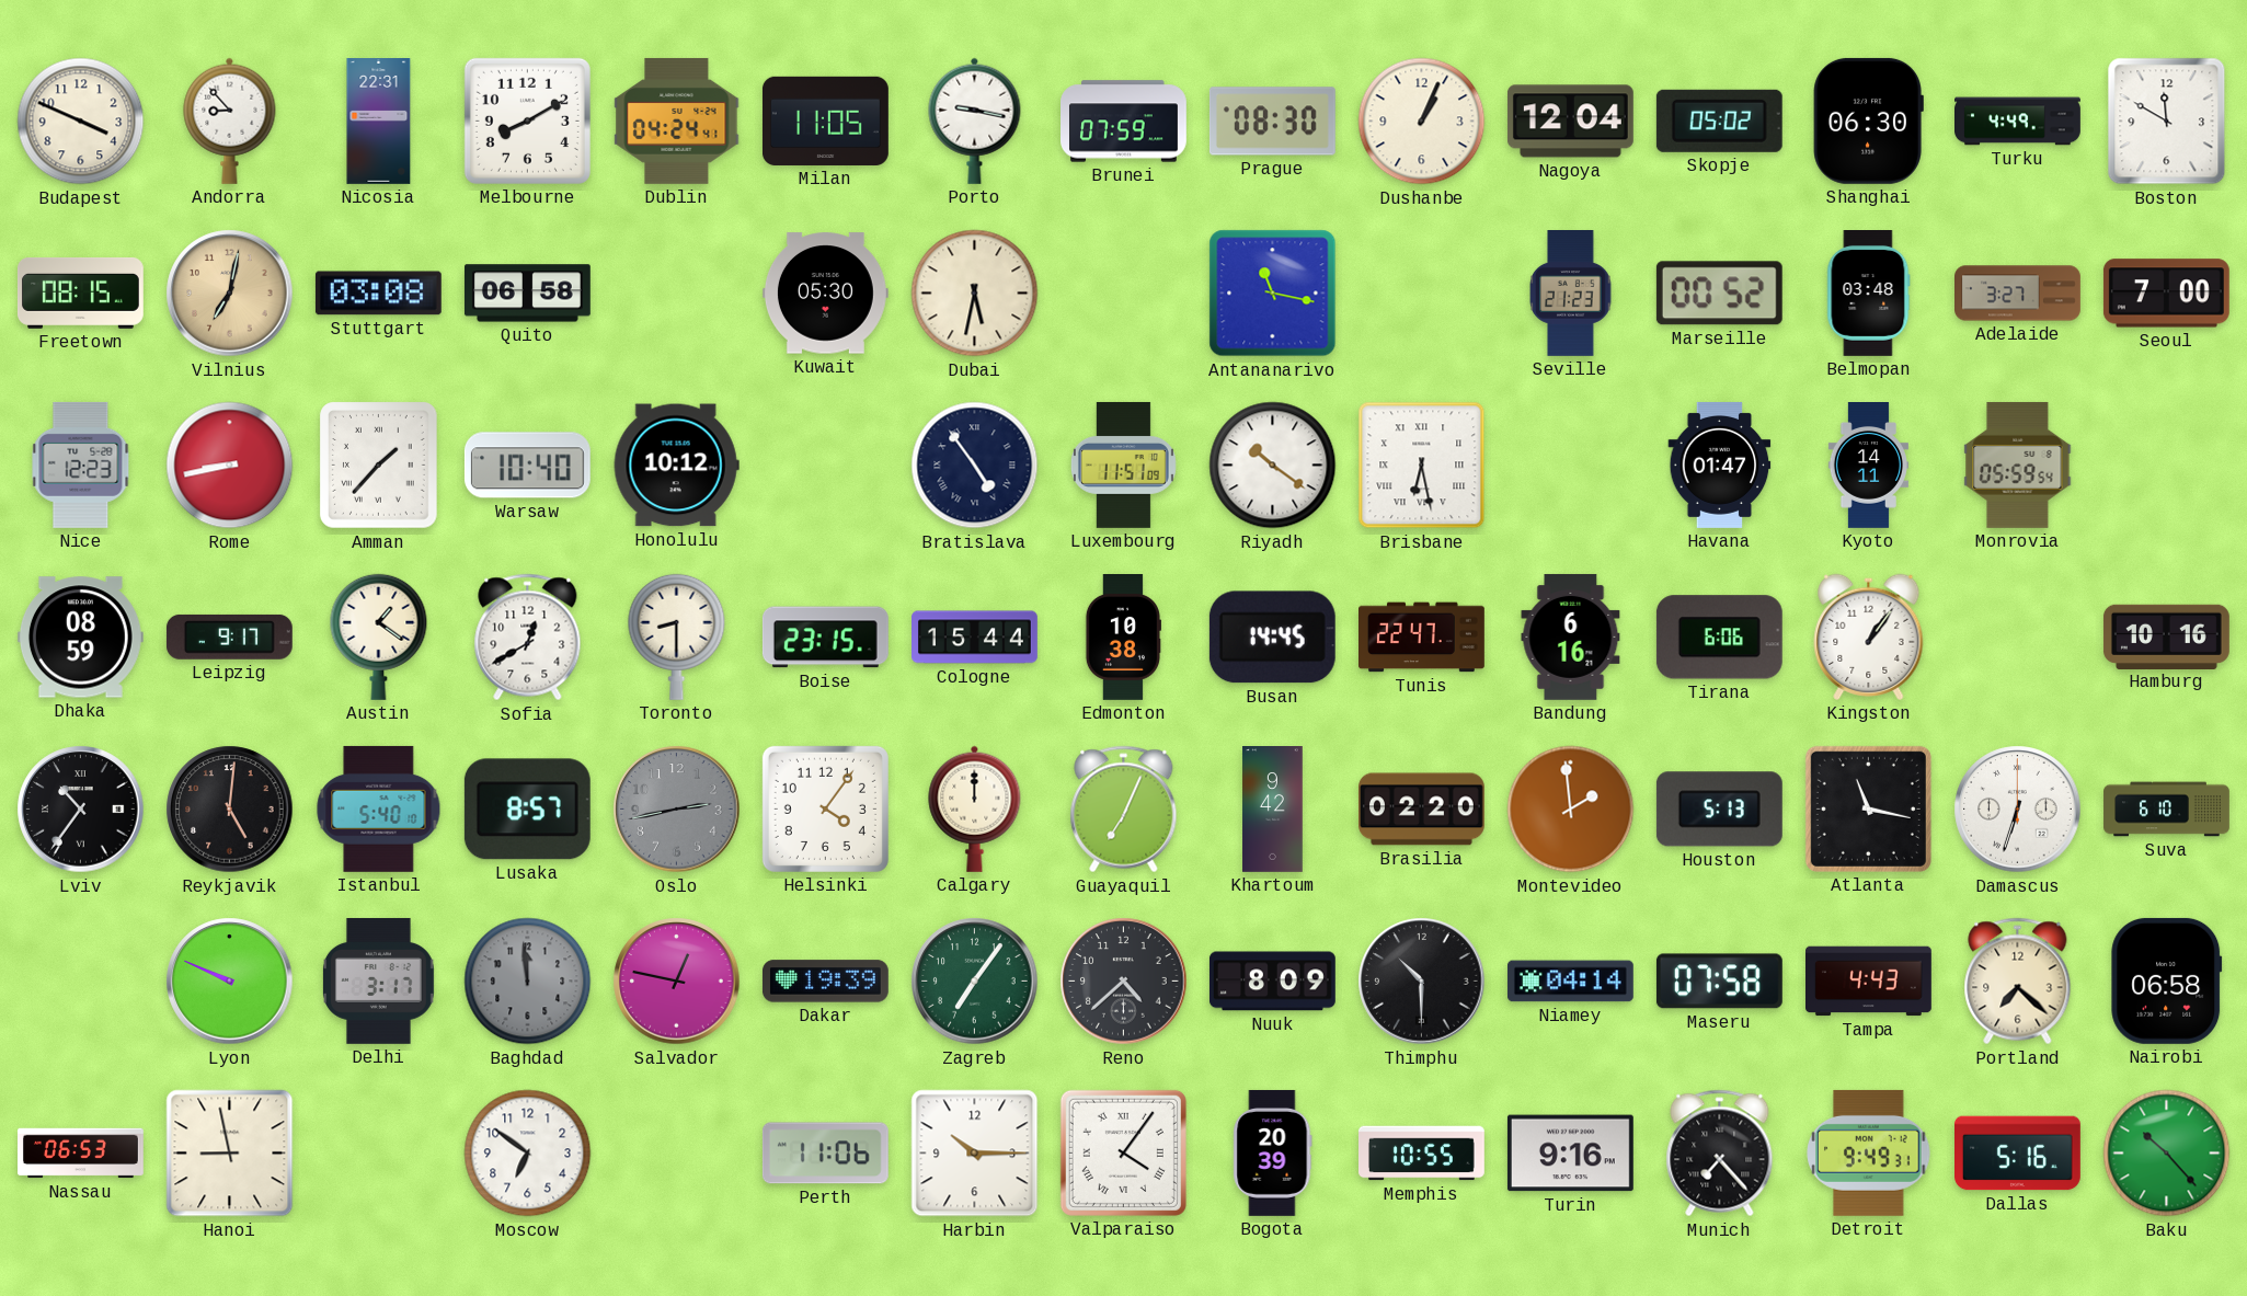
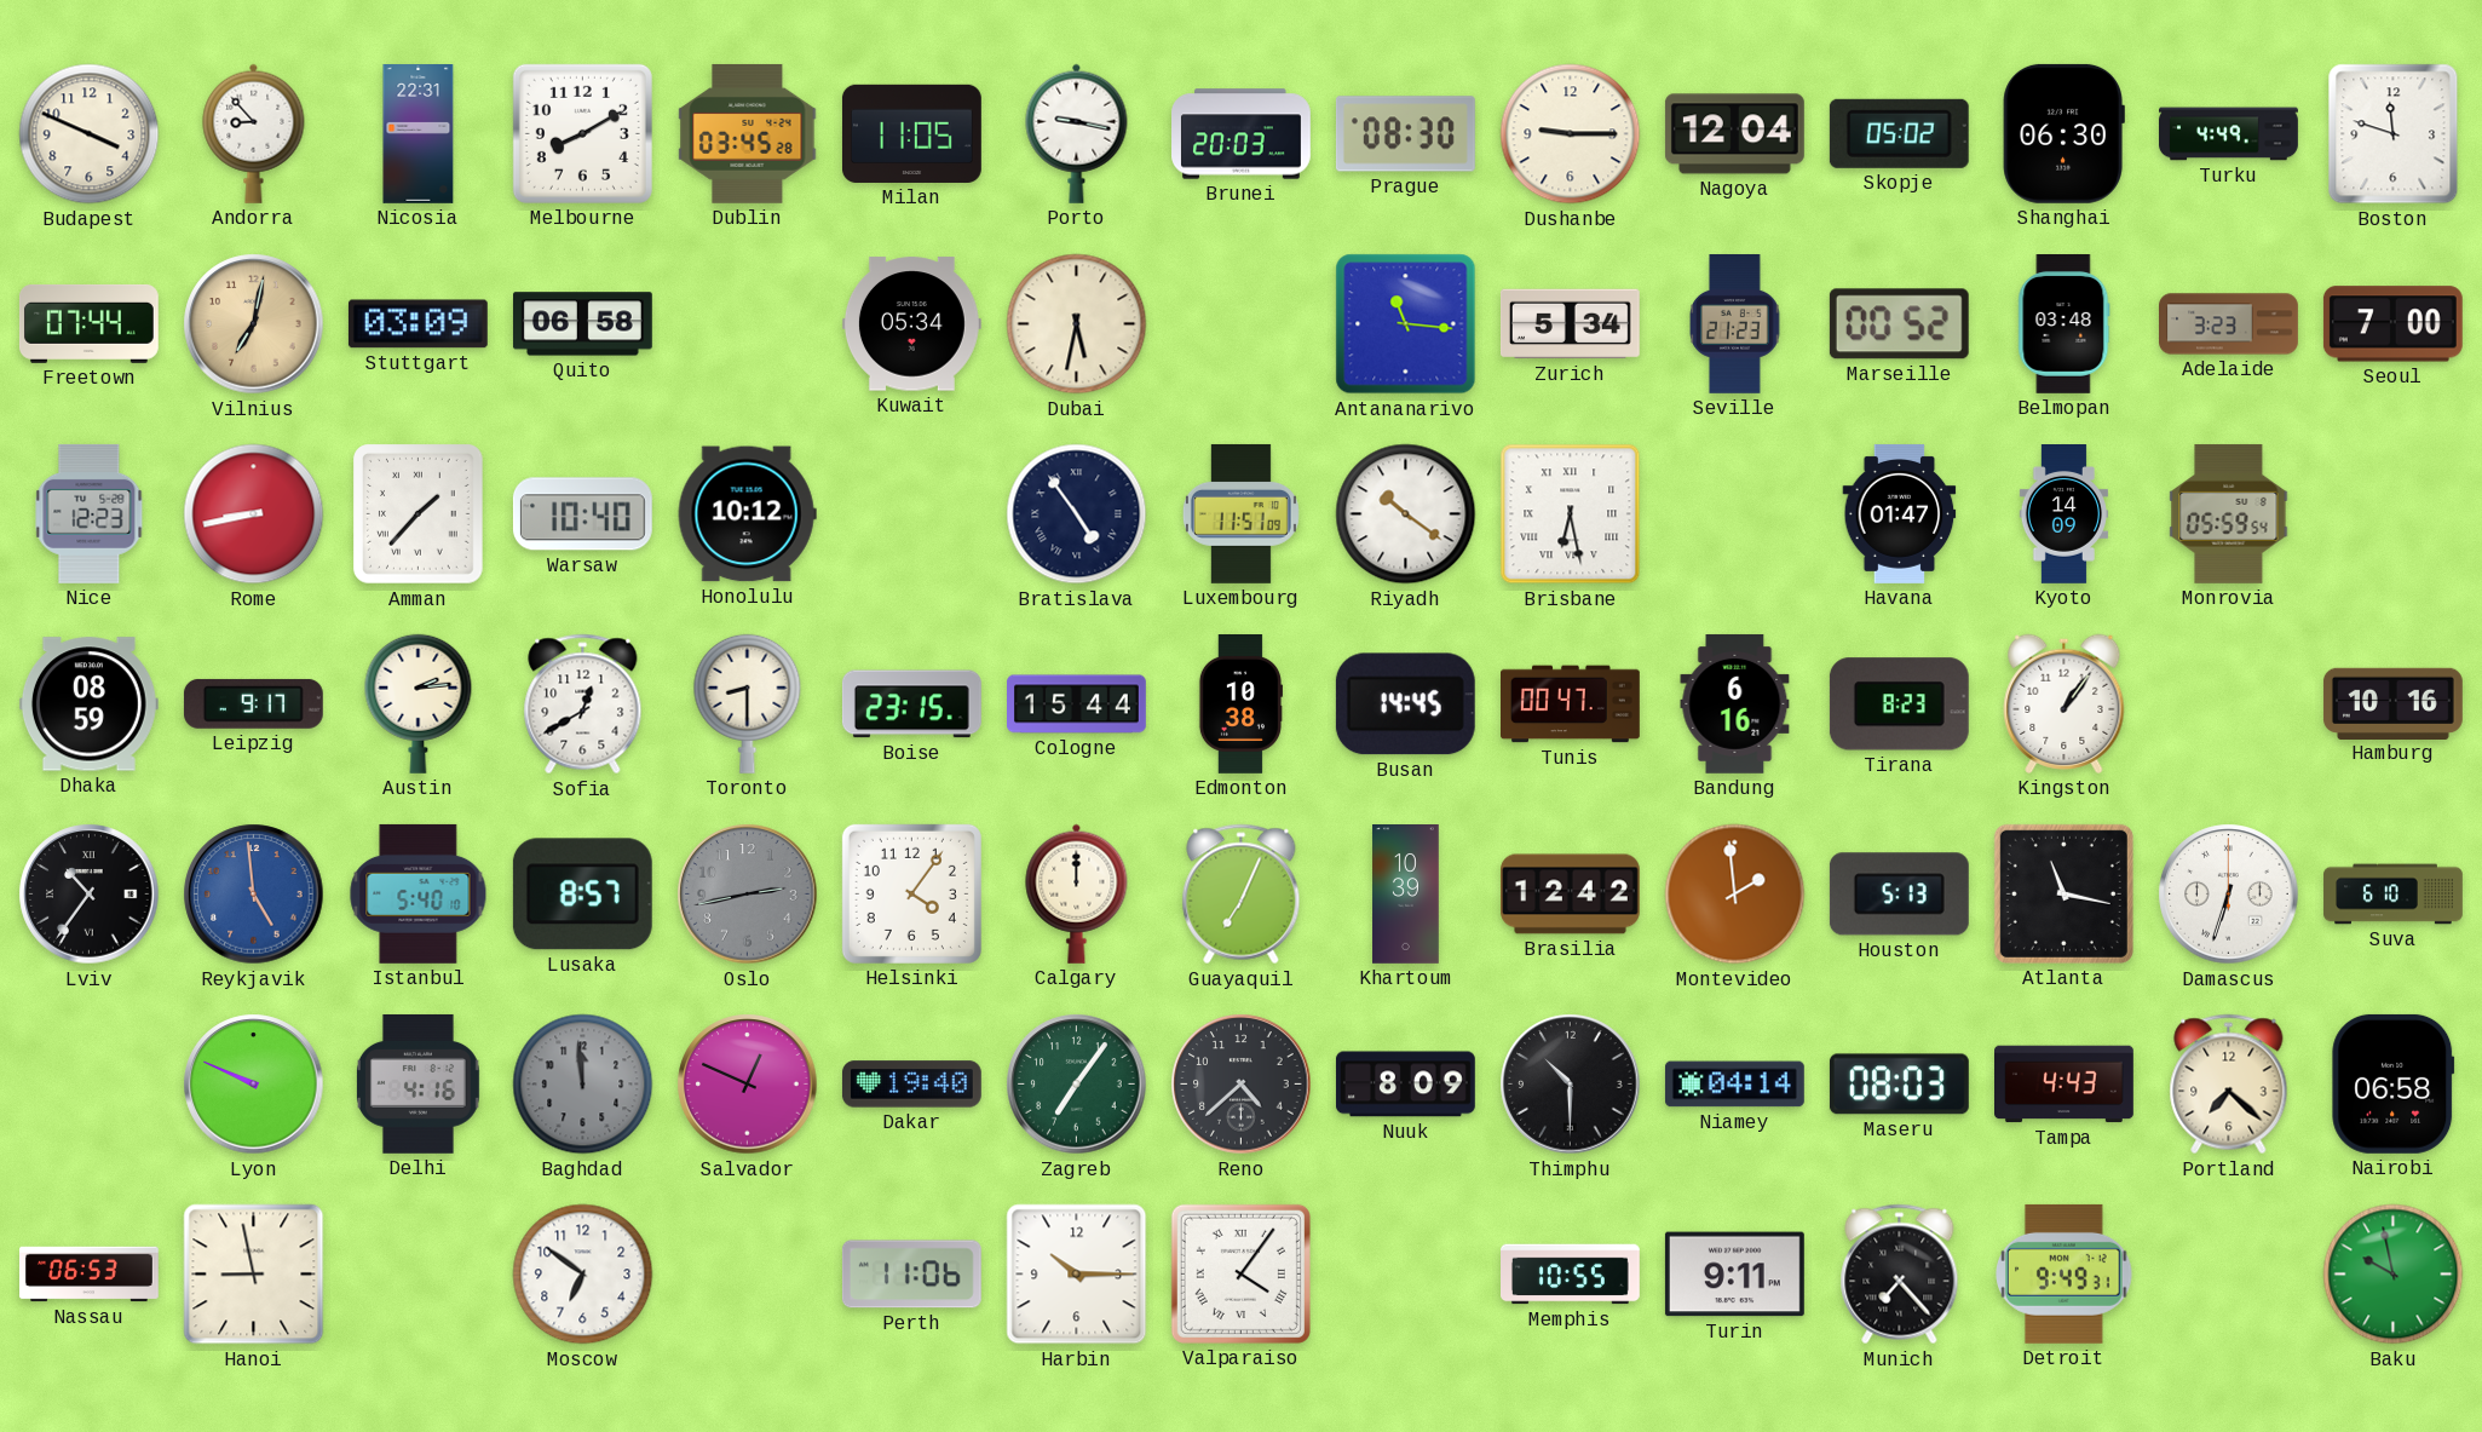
Dublin: 04:24 -> 03:45
Brunei: 07:59 -> 20:03
Dushanbe: 1:04 -> 9:15
Boston: 11:50 -> 11:48
Freetown: 08:15 -> 07:44
Stuttgart: 03:08 -> 03:09
Kuwait: 05:30 -> 05:34
Antananarivo: 11:17 -> 11:16
Zurich: none -> 5:34
Adelaide: 3:27 -> 3:23
Kyoto: 14:11 -> 14:09
Austin: 1:21 -> 2:14
Tunis: 22:47 -> 00:47
Tirana: 6:06 -> 8:23
Reykjavik: 5:01 -> 4:59
Reykjavik dial: black -> blue
Khartoum: 9:42 -> 10:39
Brasilia: 02:20 -> 12:42
Delhi: 3:17 -> 4:16
Salvador: 12:47 -> 12:49
Dakar: 19:39 -> 19:40
Maseru: 07:58 -> 08:03
Bogota: 20:39 -> none
Turin: 9:16 -> 9:11
Dallas: 5:16 -> none
Baku: 10:23 -> 9:58
